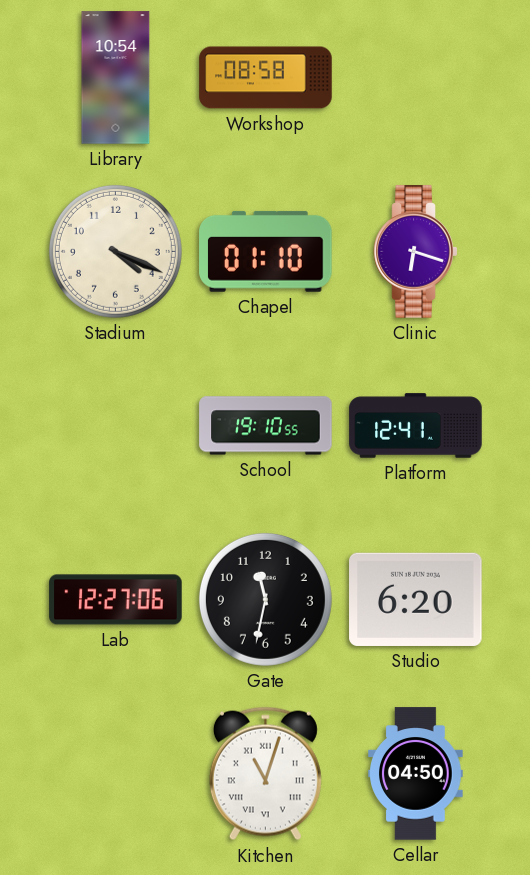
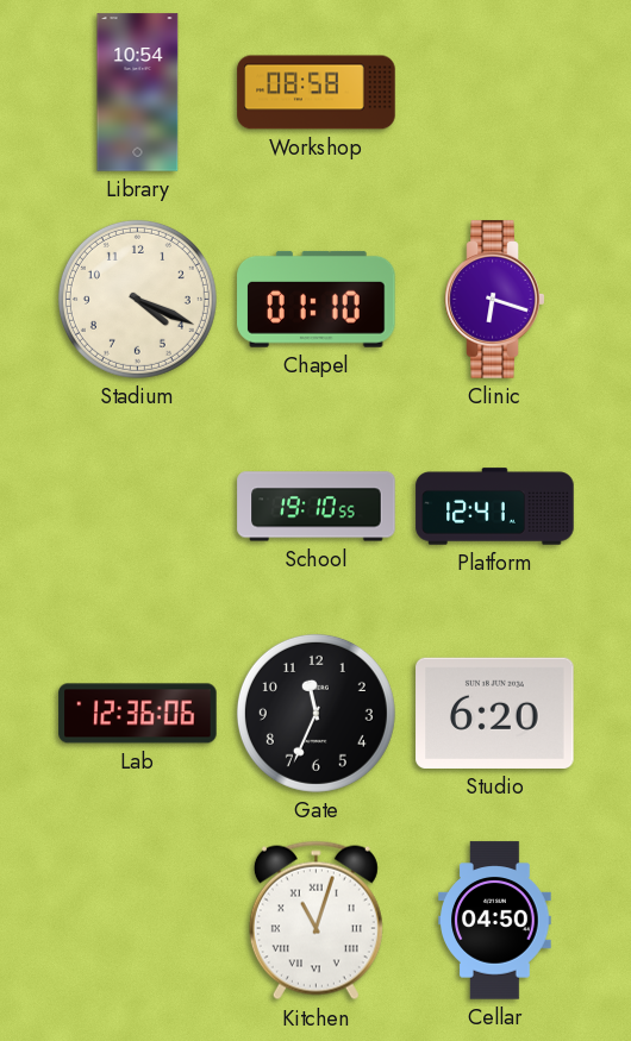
Lab: 12:27 -> 12:36
Gate: 11:32 -> 11:34
